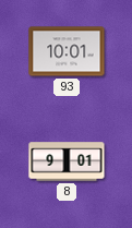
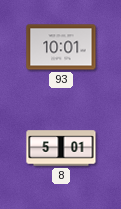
8: 9:01 -> 5:01
